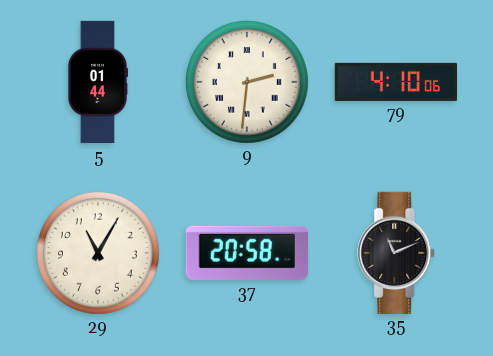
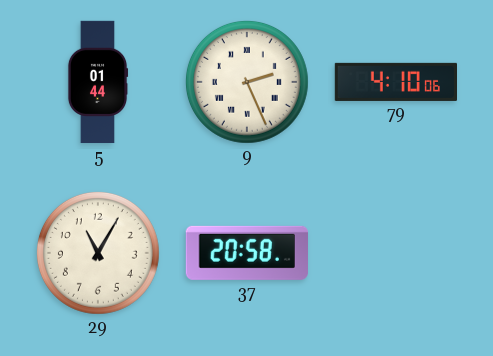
9: 2:31 -> 2:26
35: 11:11 -> none
